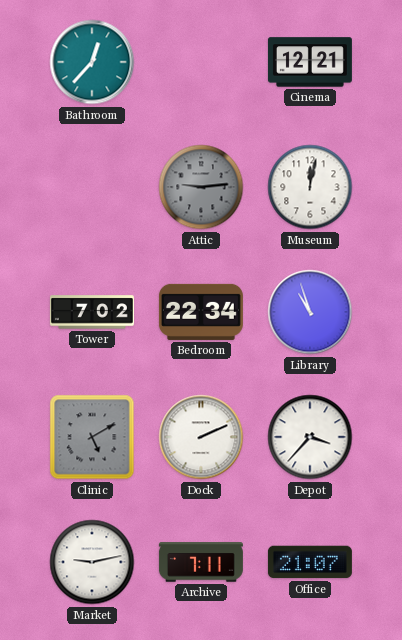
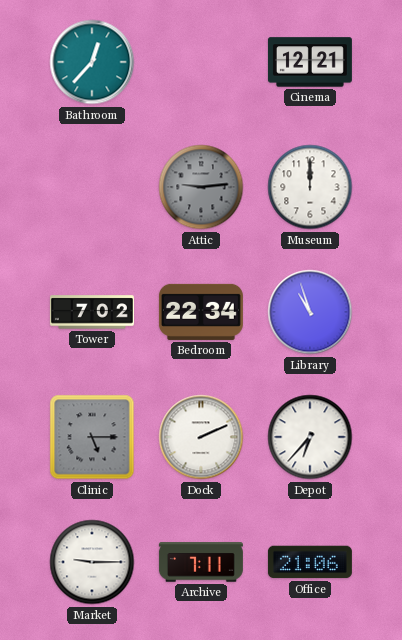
Museum: 12:02 -> 12:00
Clinic: 5:10 -> 5:15
Depot: 3:37 -> 6:37
Market: 9:13 -> 9:15
Office: 21:07 -> 21:06
